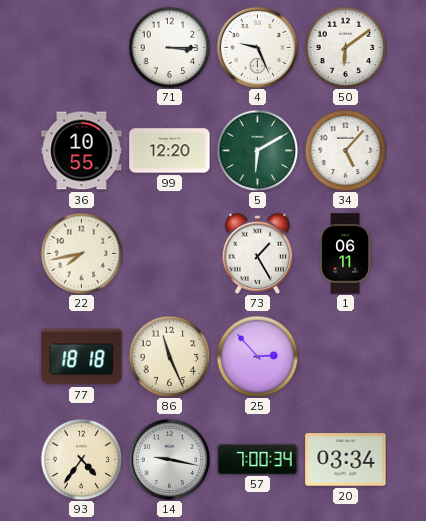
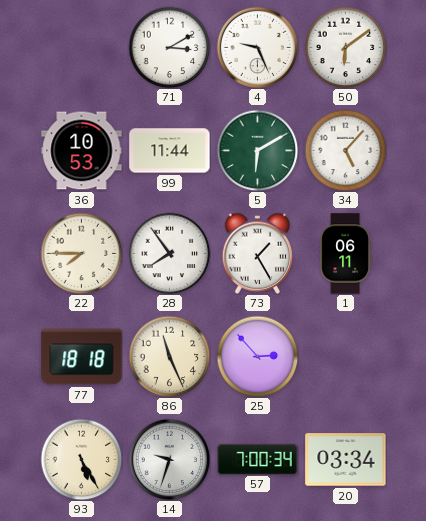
71: 3:15 -> 3:10
36: 10:55 -> 10:53
99: 12:20 -> 11:44
22: 7:43 -> 7:45
28: none -> 7:54
93: 4:36 -> 5:25
14: 9:17 -> 9:33
